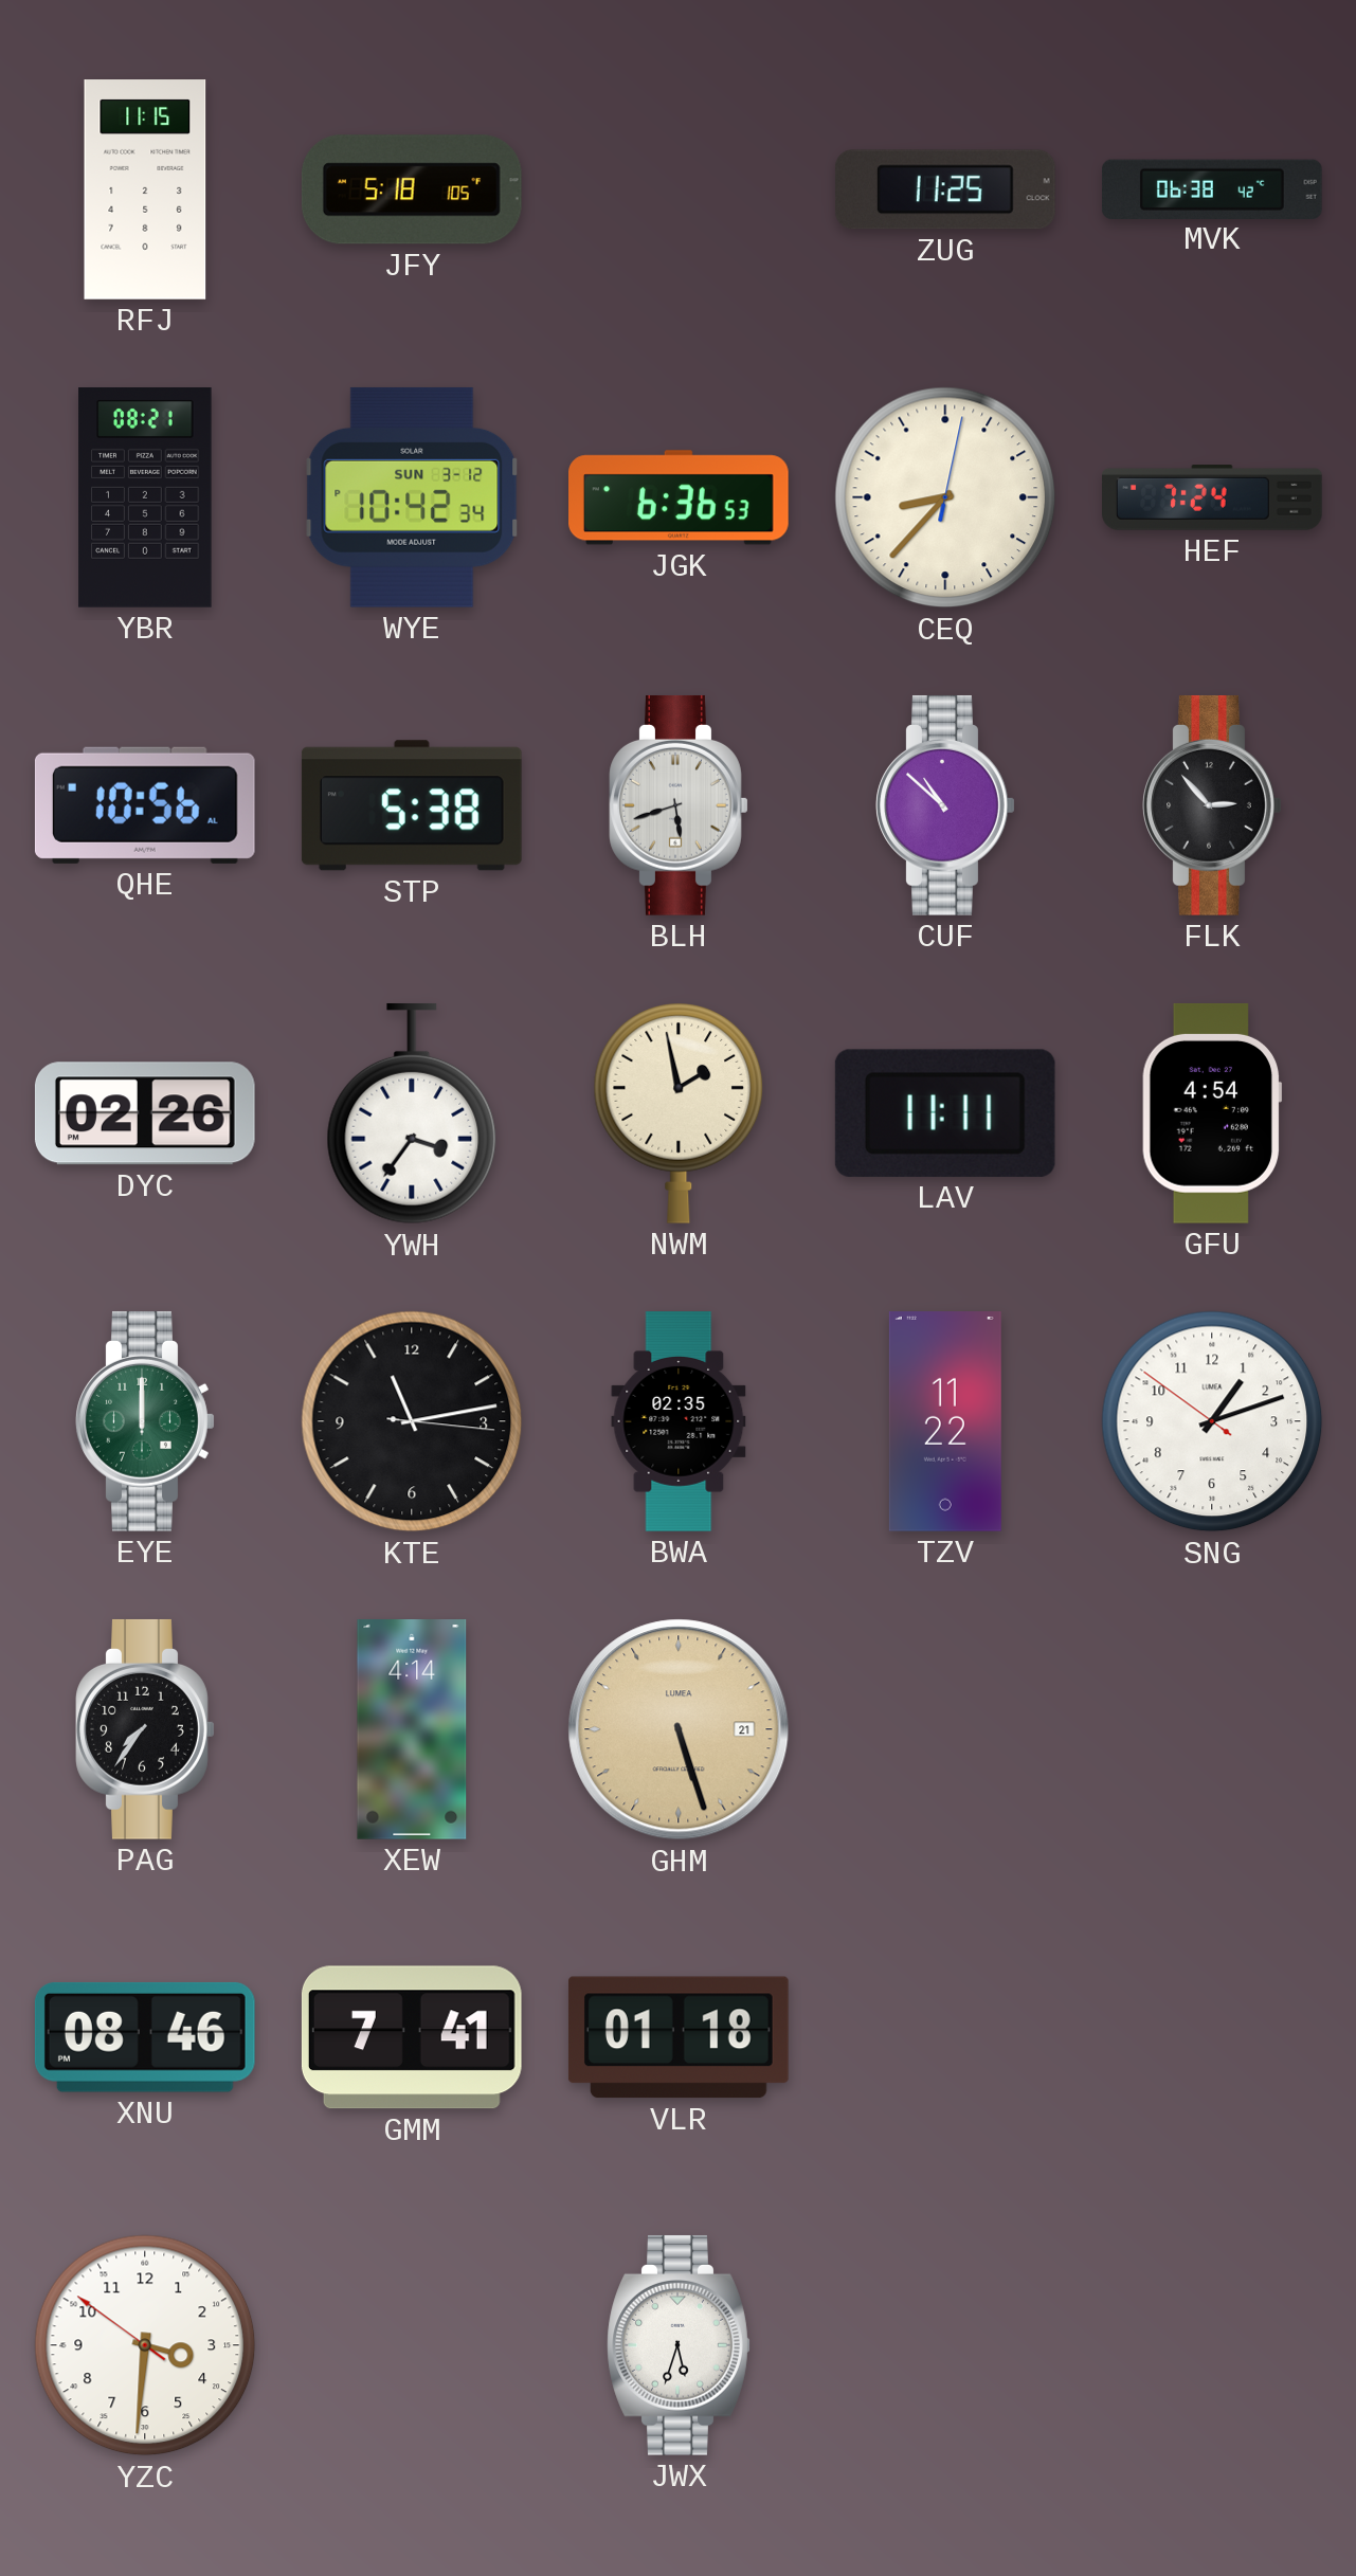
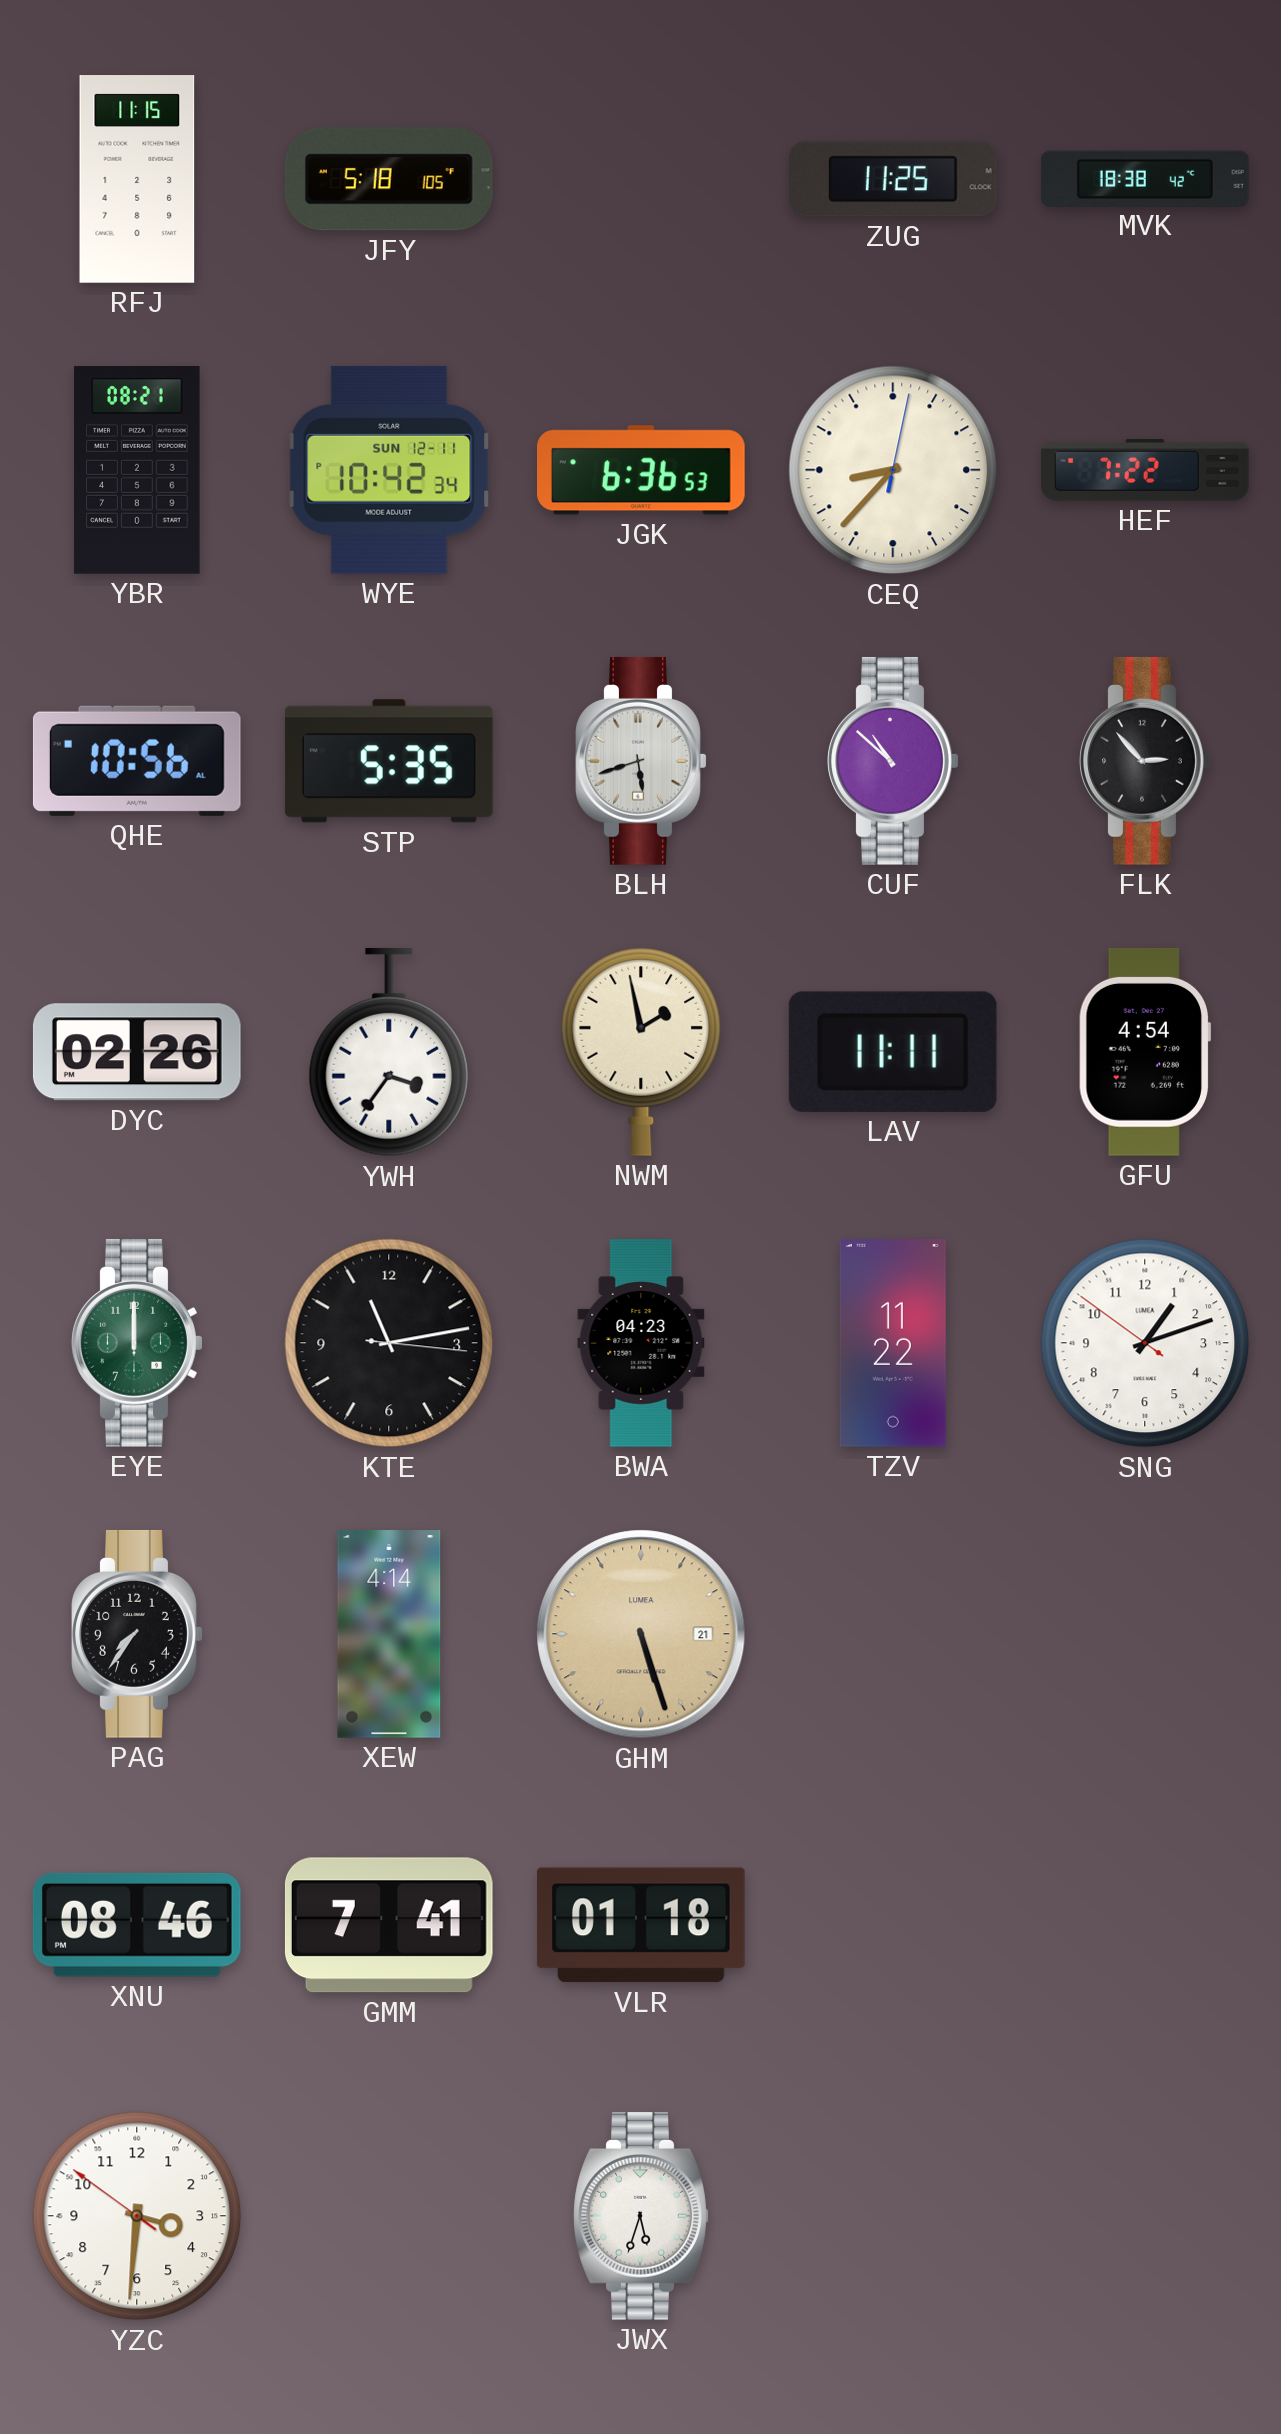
MVK: 06:38 -> 18:38
WYE date: SUN 3-12 -> SUN 12-11
HEF: 7:24 -> 7:22
STP: 5:38 -> 5:35
BWA: 02:35 -> 04:23
